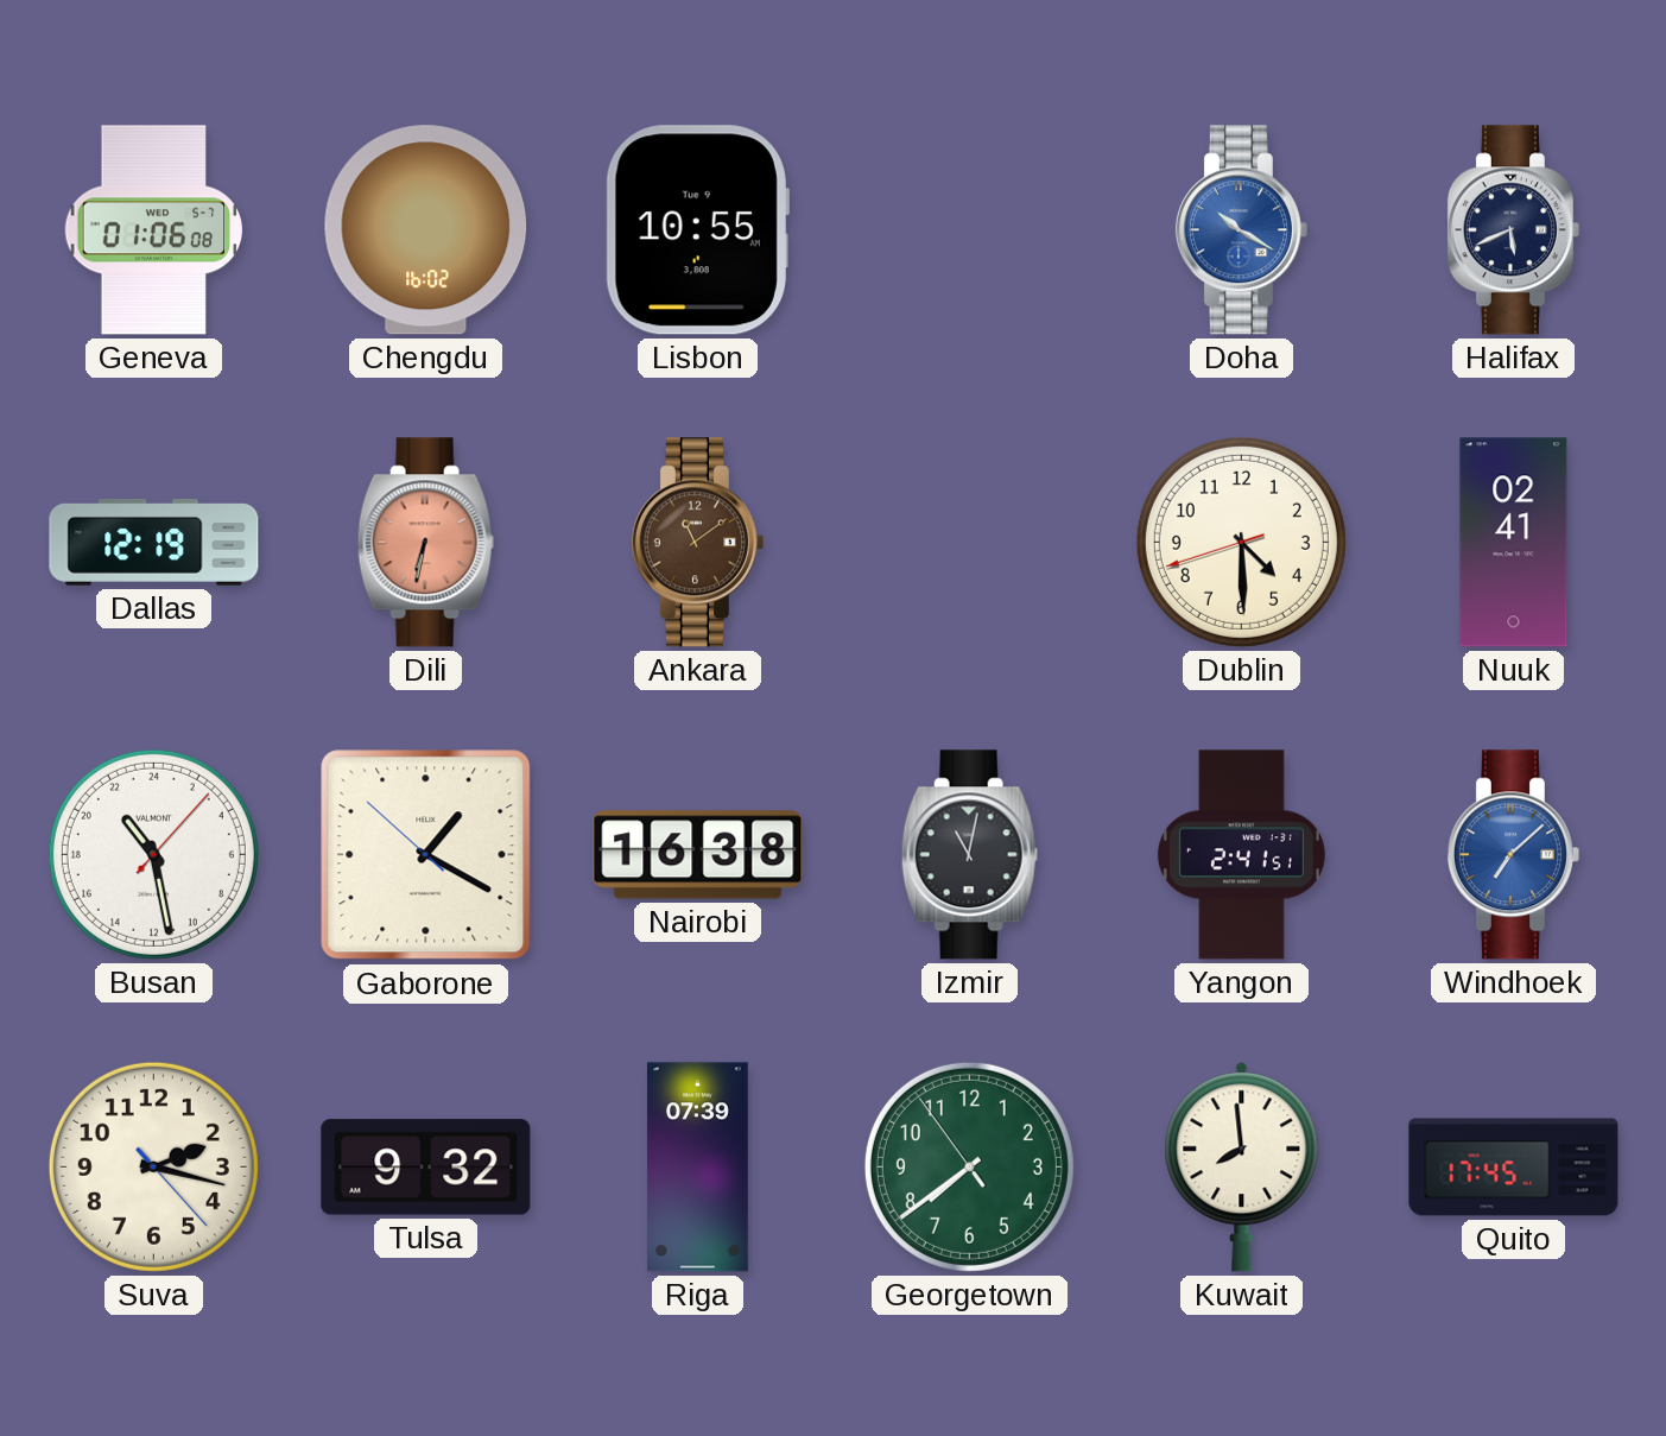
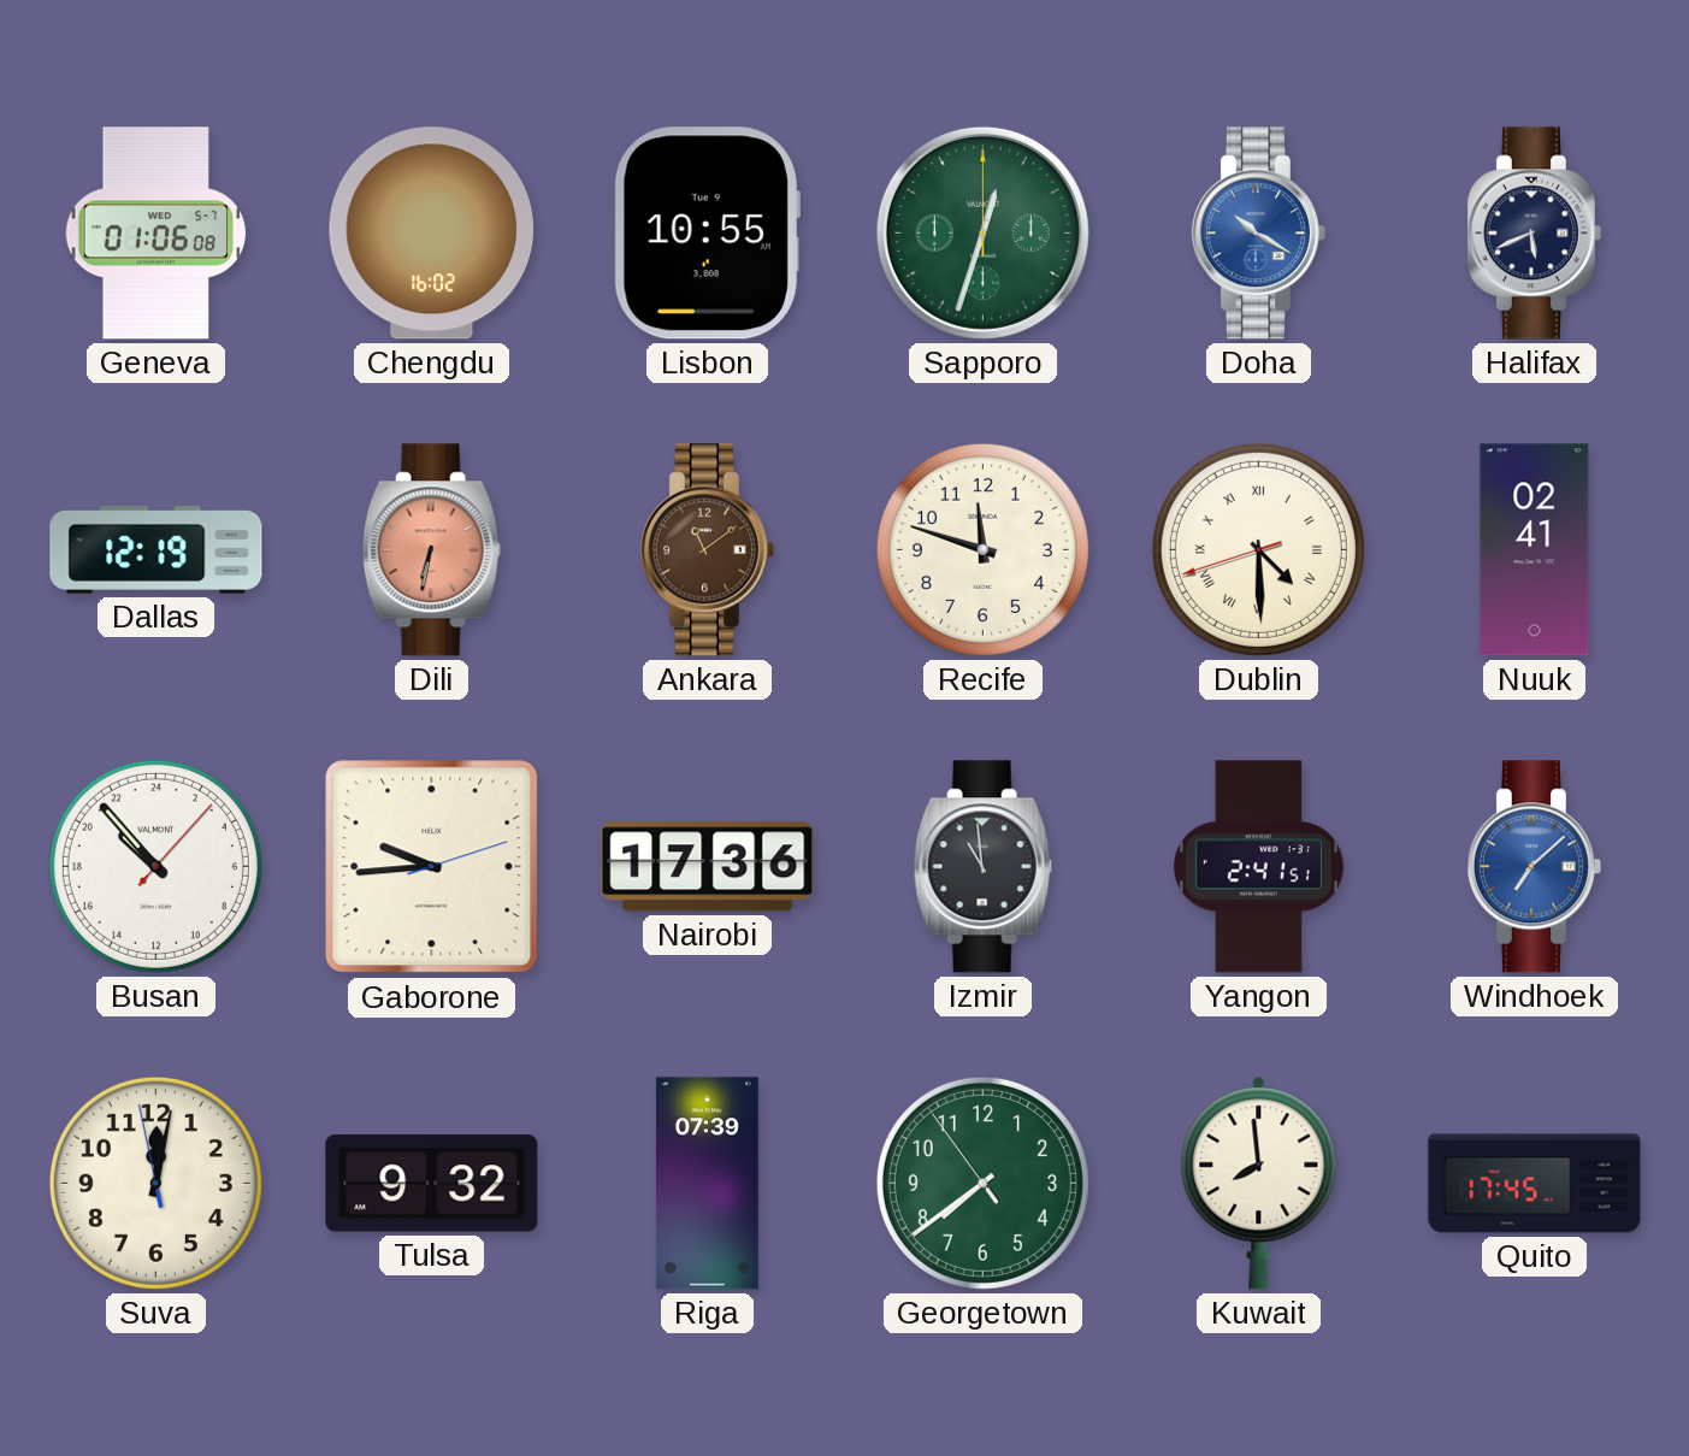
Sapporo: none -> 12:33
Recife: none -> 11:48
Dublin numerals: Arabic -> Roman
Busan: 21:28 -> 20:53
Gaborone: 1:19 -> 9:44
Nairobi: 16:38 -> 17:36
Izmir: 11:02 -> 10:59
Suva: 2:17 -> 12:01
